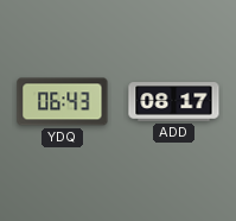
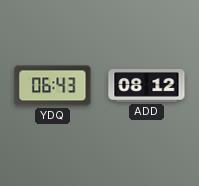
ADD: 08:17 -> 08:12
